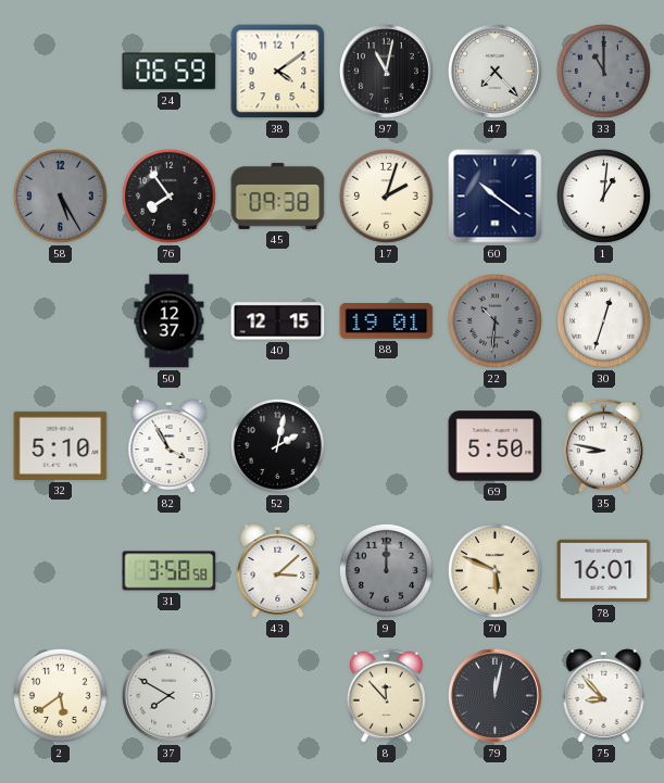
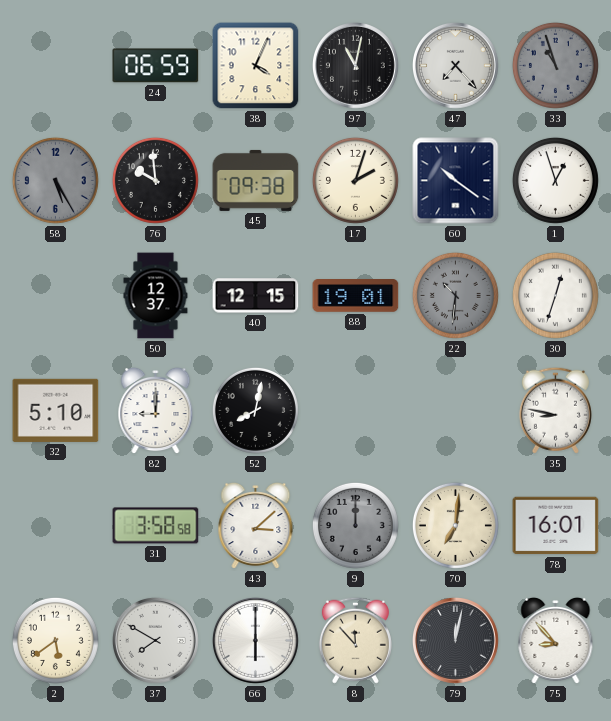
38: 4:09 -> 4:04
33: 11:00 -> 10:57
76: 7:54 -> 9:59
1: 1:01 -> 12:57
82: 3:55 -> 9:00
52: 2:02 -> 8:02
69: 5:50 -> none
70: 5:49 -> 7:01
66: none -> 6:00
